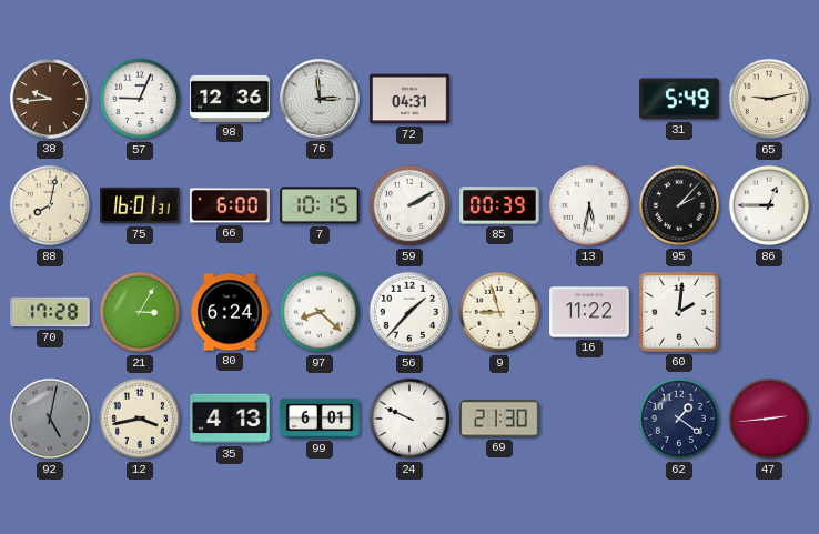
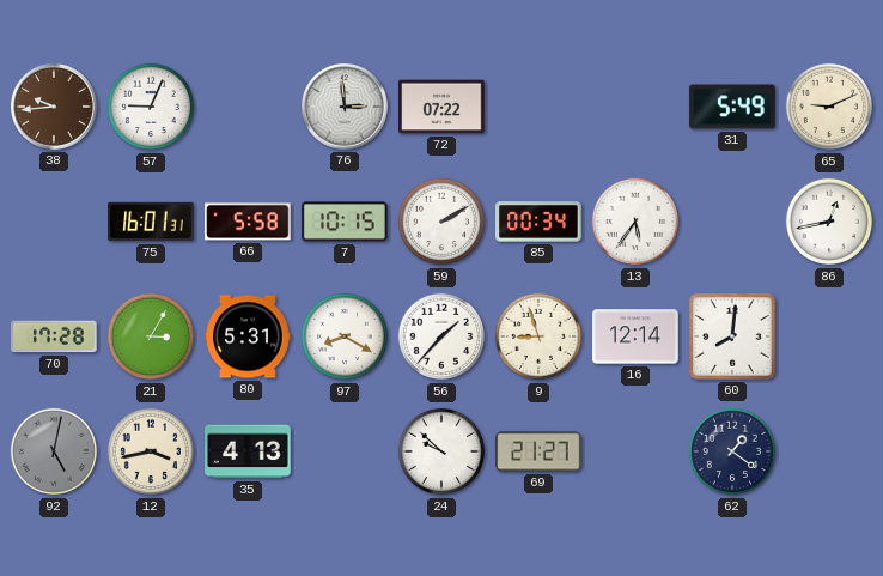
98: 12:36 -> none
72: 04:31 -> 07:22
65: 9:13 -> 9:11
88: 8:02 -> none
66: 6:00 -> 5:58
85: 00:39 -> 00:34
13: 5:32 -> 5:36
95: 2:07 -> none
86: 12:45 -> 12:43
80: 6:24 -> 5:31
97: 8:22 -> 8:20
16: 11:22 -> 12:14
60: 2:01 -> 8:01
99: 6:01 -> none
24: 9:49 -> 9:52
69: 21:30 -> 21:27
47: 2:44 -> none
